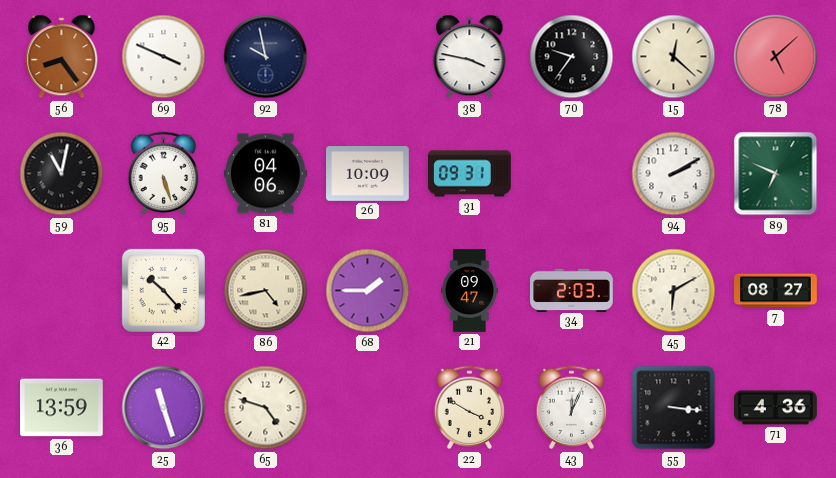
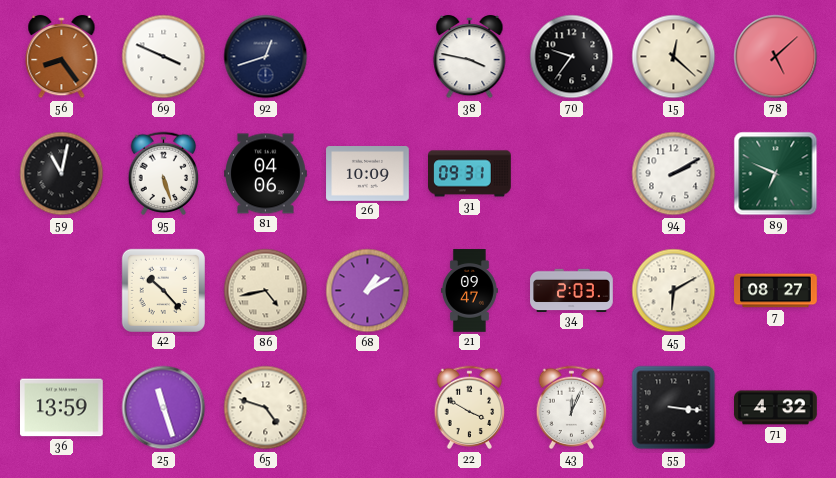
92: 9:58 -> 12:42
68: 1:45 -> 1:10
71: 4:36 -> 4:32
